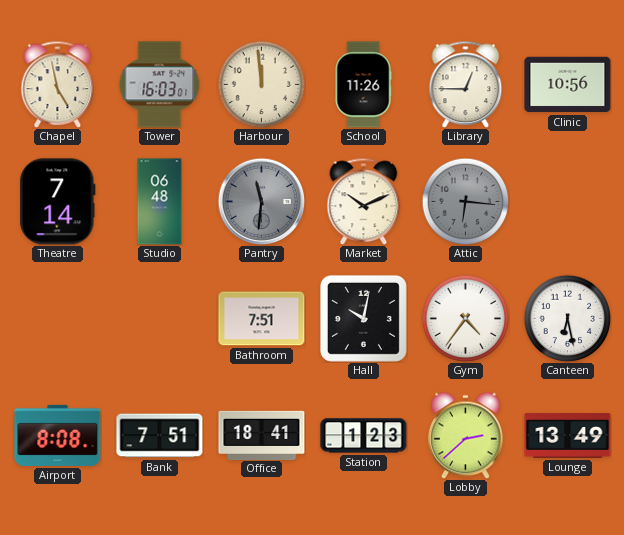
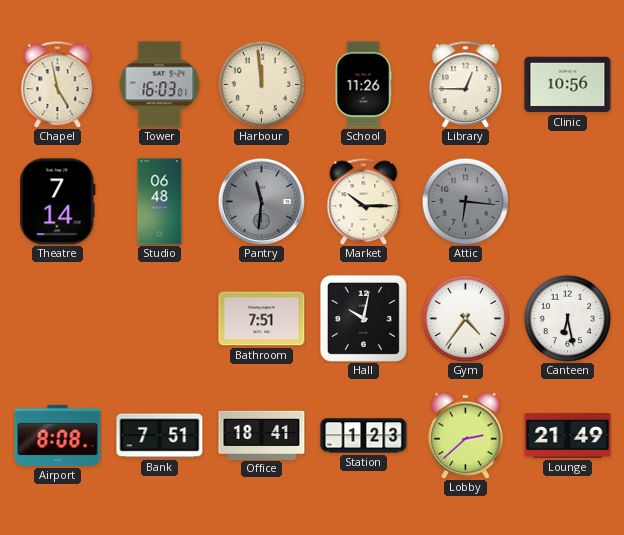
Market: 10:11 -> 10:15
Lounge: 13:49 -> 21:49
